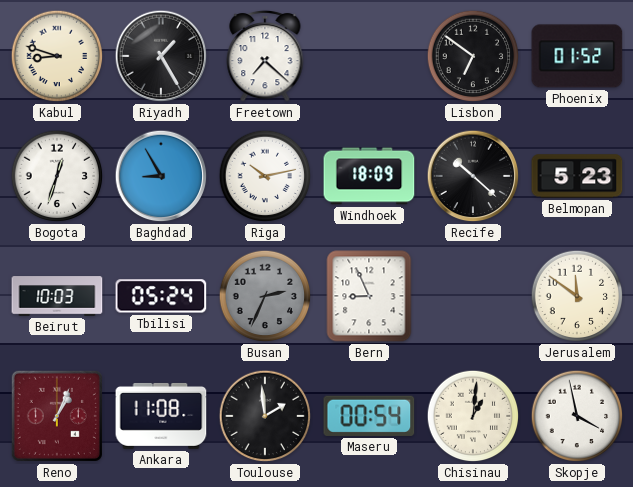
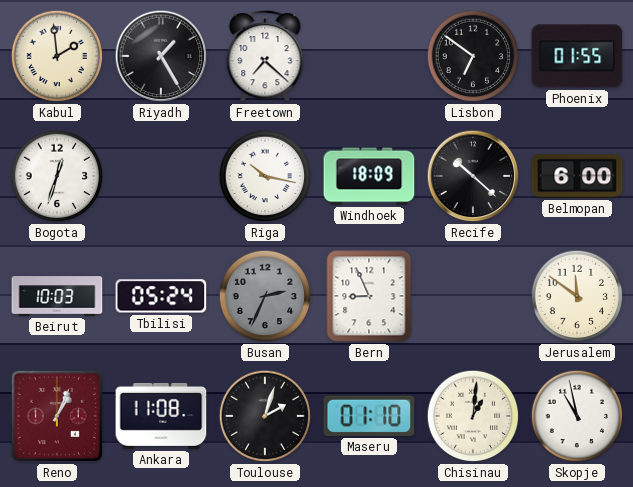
Kabul: 8:48 -> 1:59
Phoenix: 01:52 -> 01:55
Baghdad: 8:55 -> none
Riga: 10:13 -> 10:17
Belmopan: 5:23 -> 6:00
Toulouse: 1:59 -> 2:03
Maseru: 00:54 -> 01:10
Skopje: 3:58 -> 10:58
